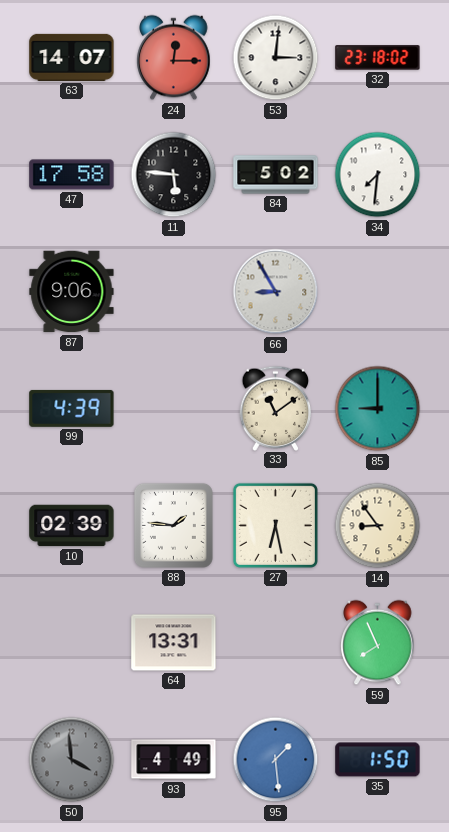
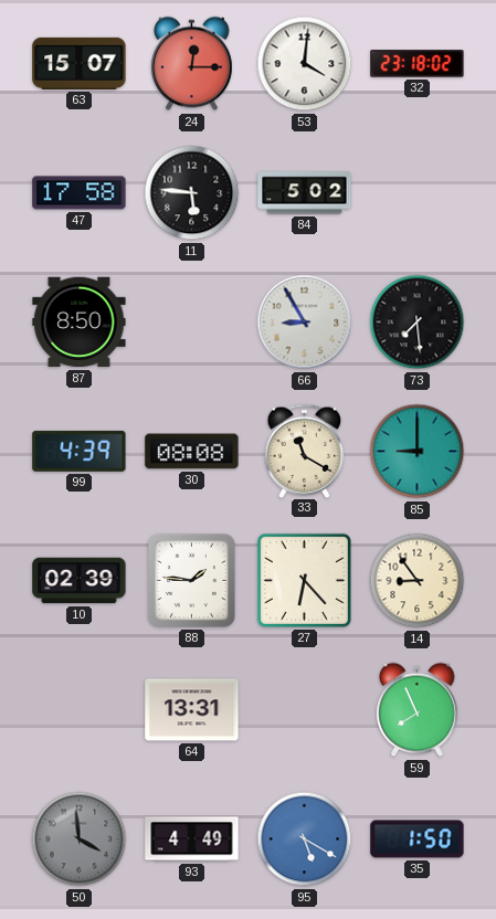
63: 14:07 -> 15:07
53: 3:01 -> 4:01
34: 7:31 -> none
87: 9:06 -> 8:50
73: none -> 7:29
30: none -> 08:08
33: 11:09 -> 11:20
27: 6:28 -> 6:23
95: 1:29 -> 5:20
